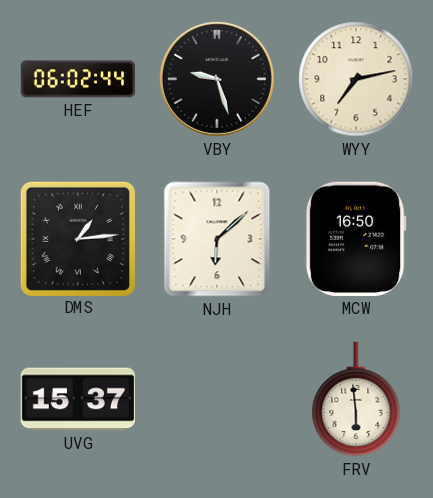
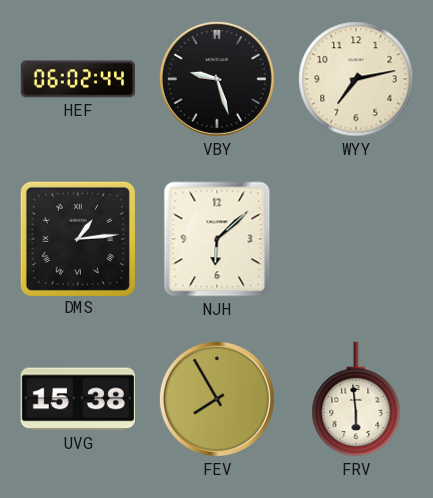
MCW: 16:50 -> none
UVG: 15:37 -> 15:38
FEV: none -> 7:55
